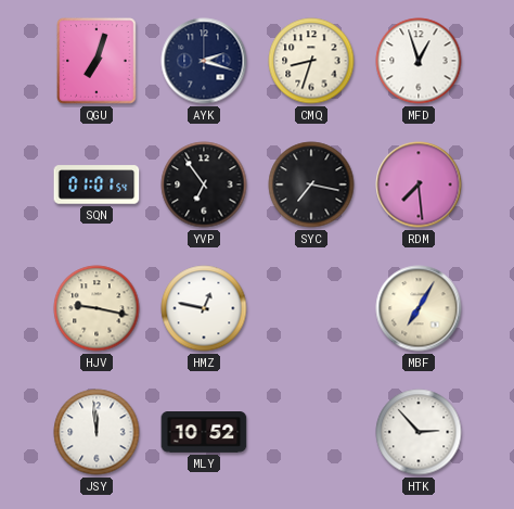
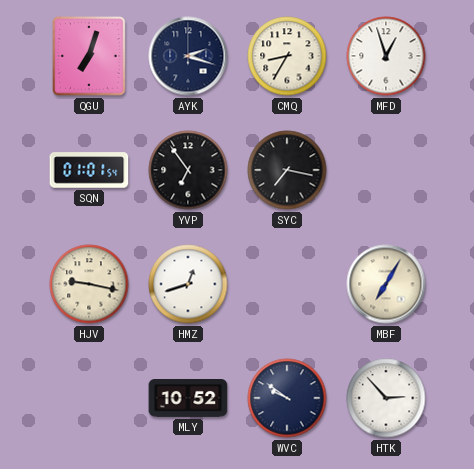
CMQ: 8:33 -> 8:35
RDM: 7:29 -> none
HMZ: 12:47 -> 12:42
JSY: 11:59 -> none
WVC: none -> 9:51
